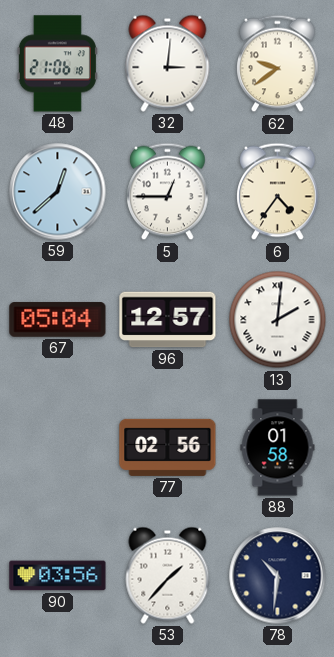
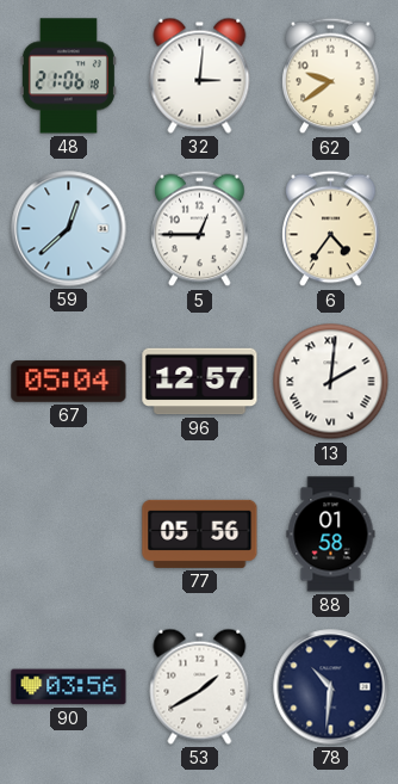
77: 02:56 -> 05:56
53: 1:37 -> 1:40
